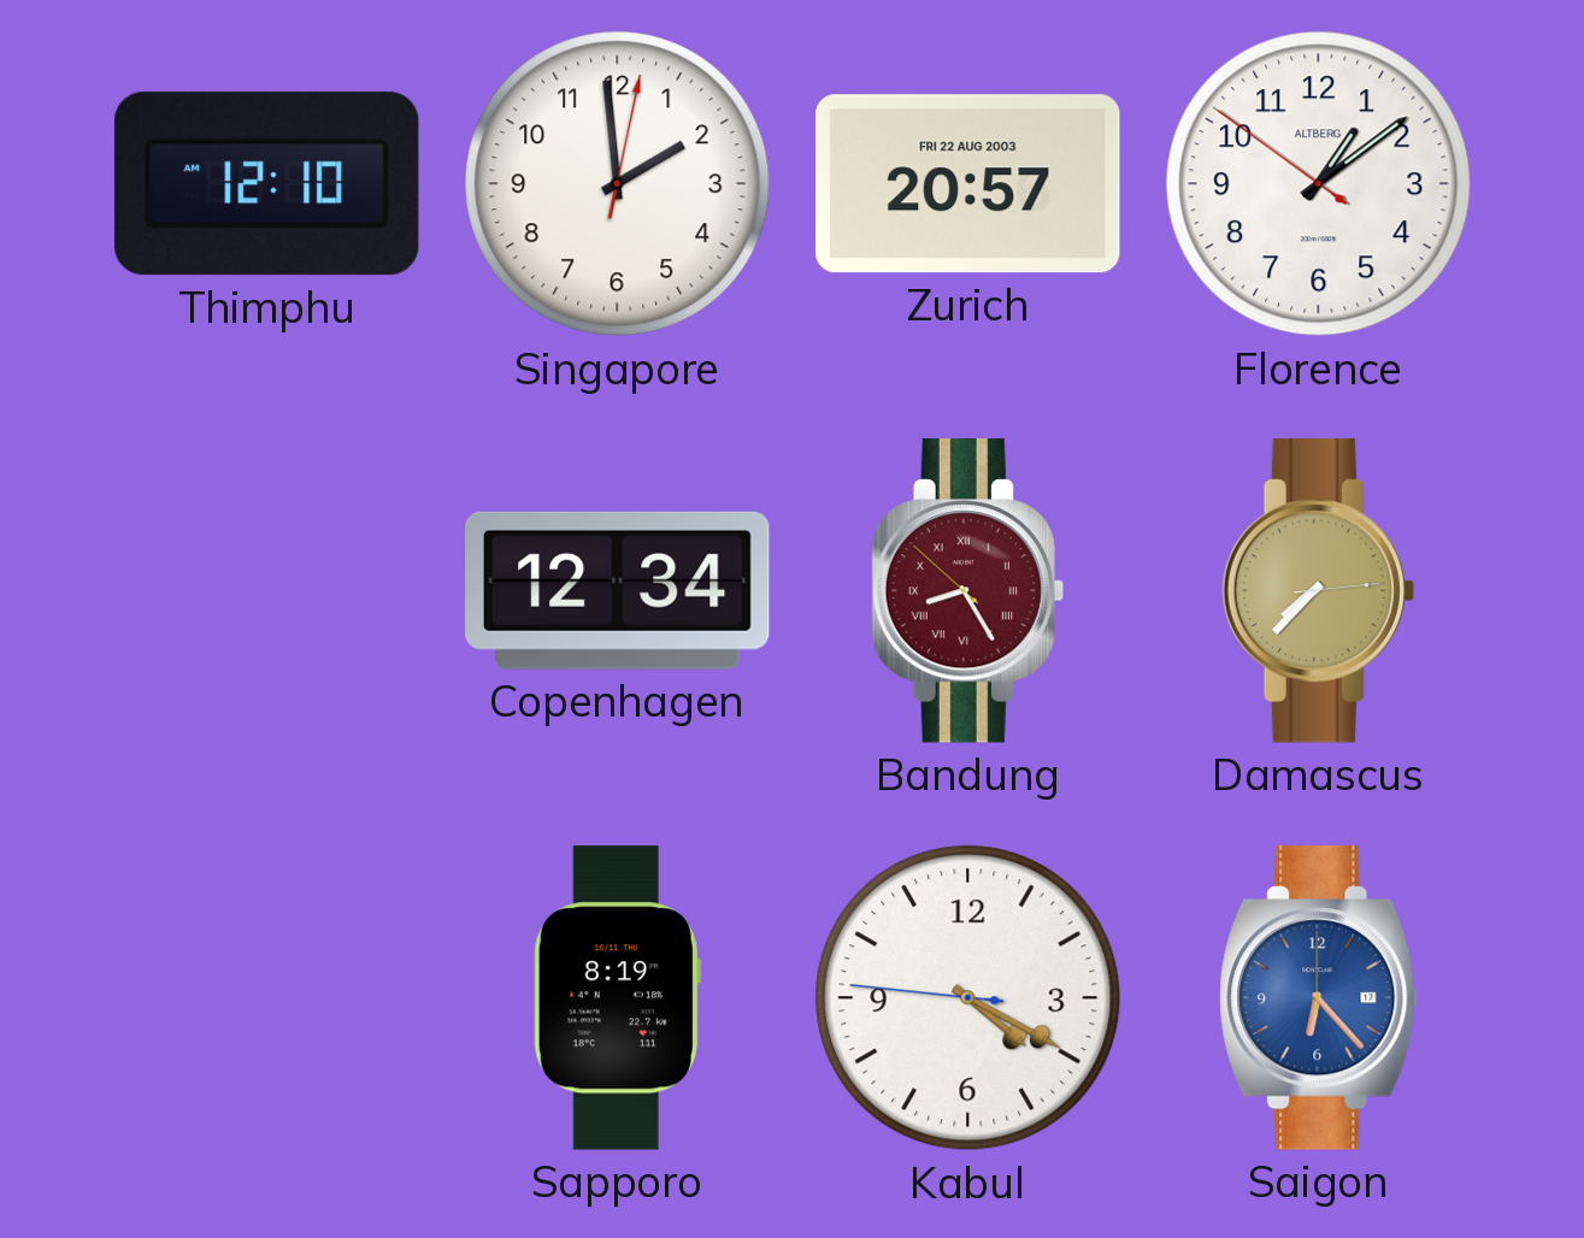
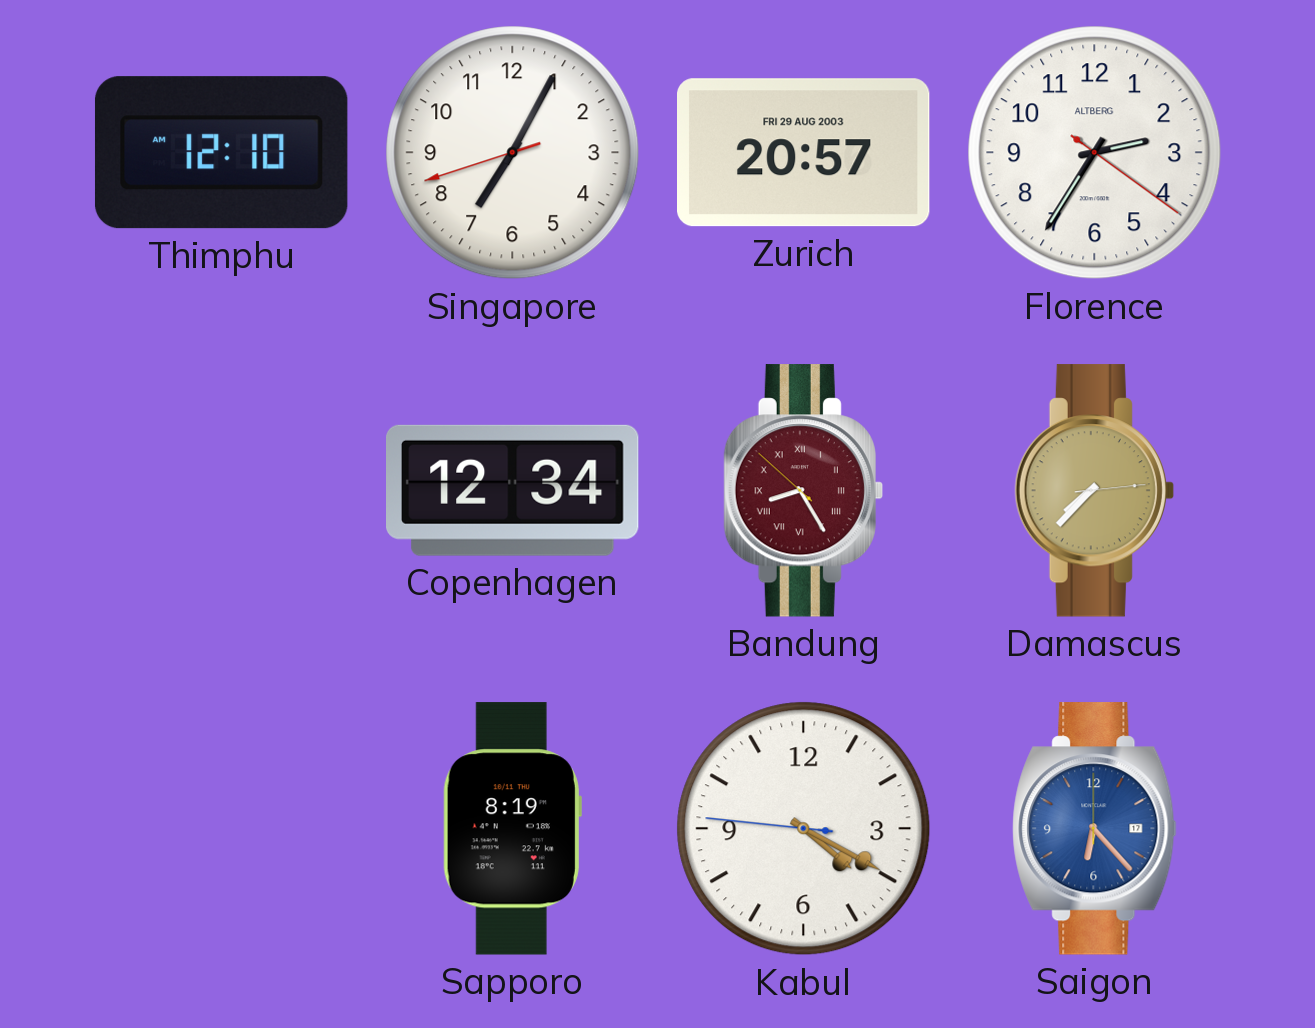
Singapore: 1:59 -> 7:04
Zurich date: FRI 22 AUG 2003 -> FRI 29 AUG 2003
Florence: 1:08 -> 2:35
